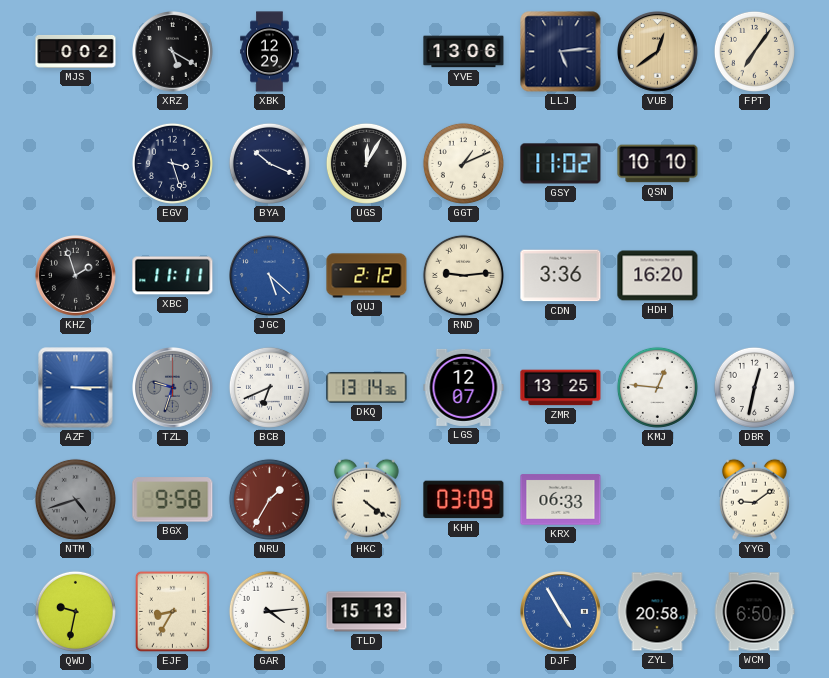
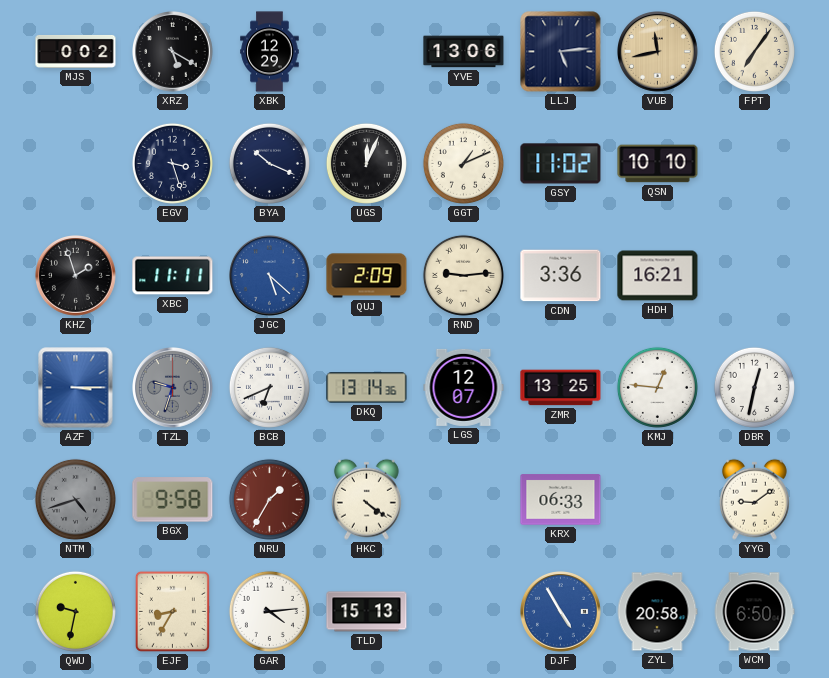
VUB: 12:39 -> 11:43
UGS: 12:05 -> 12:04
QUJ: 2:12 -> 2:09
HDH: 16:20 -> 16:21
KHH: 03:09 -> none
